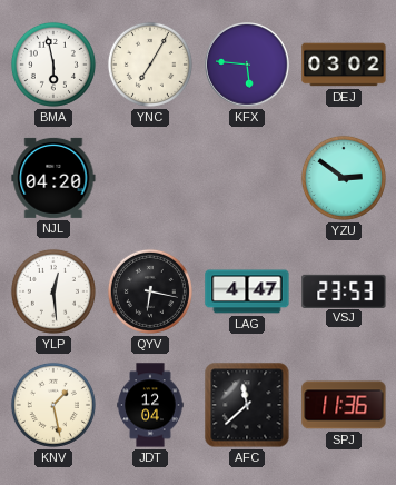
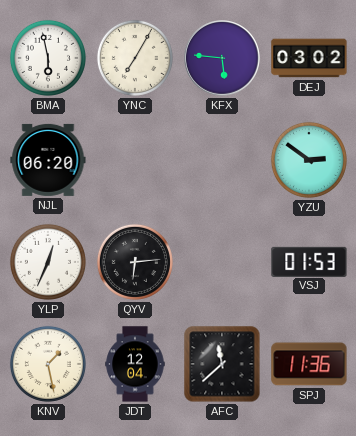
NJL: 04:20 -> 06:20
YLP: 12:29 -> 12:34
QYV: 6:17 -> 6:14
LAG: 4:47 -> none
VSJ: 23:53 -> 01:53
